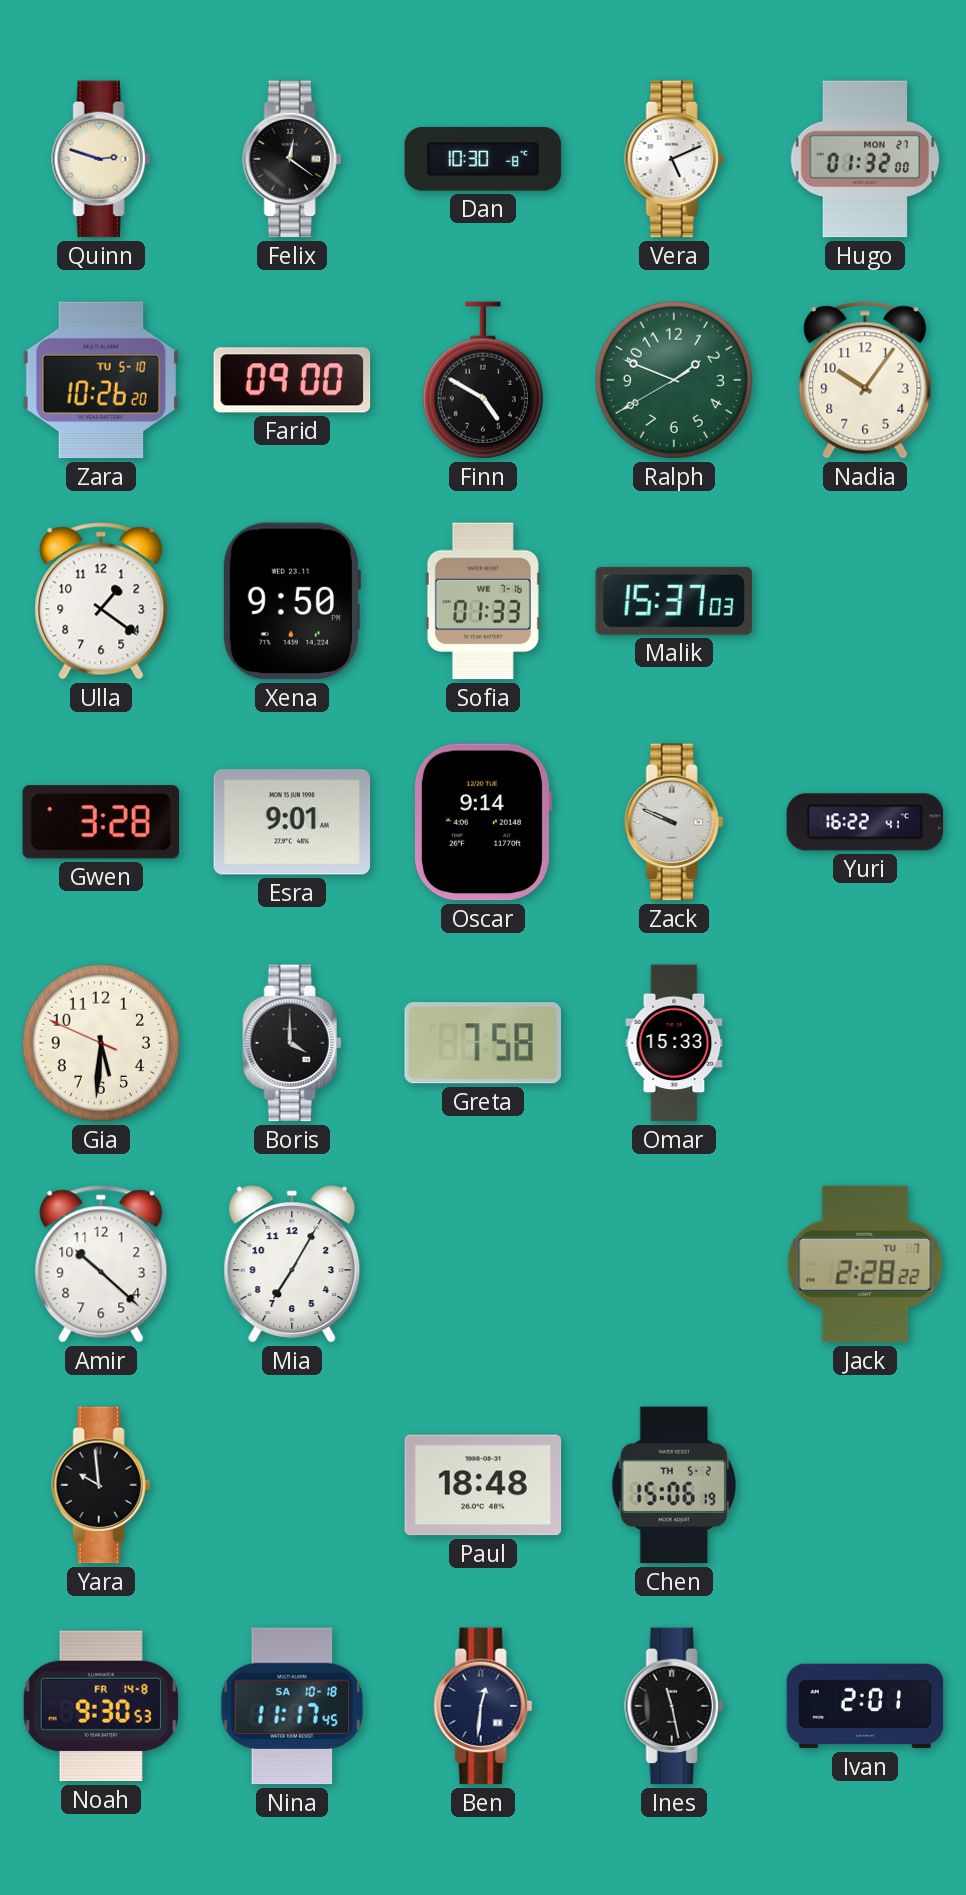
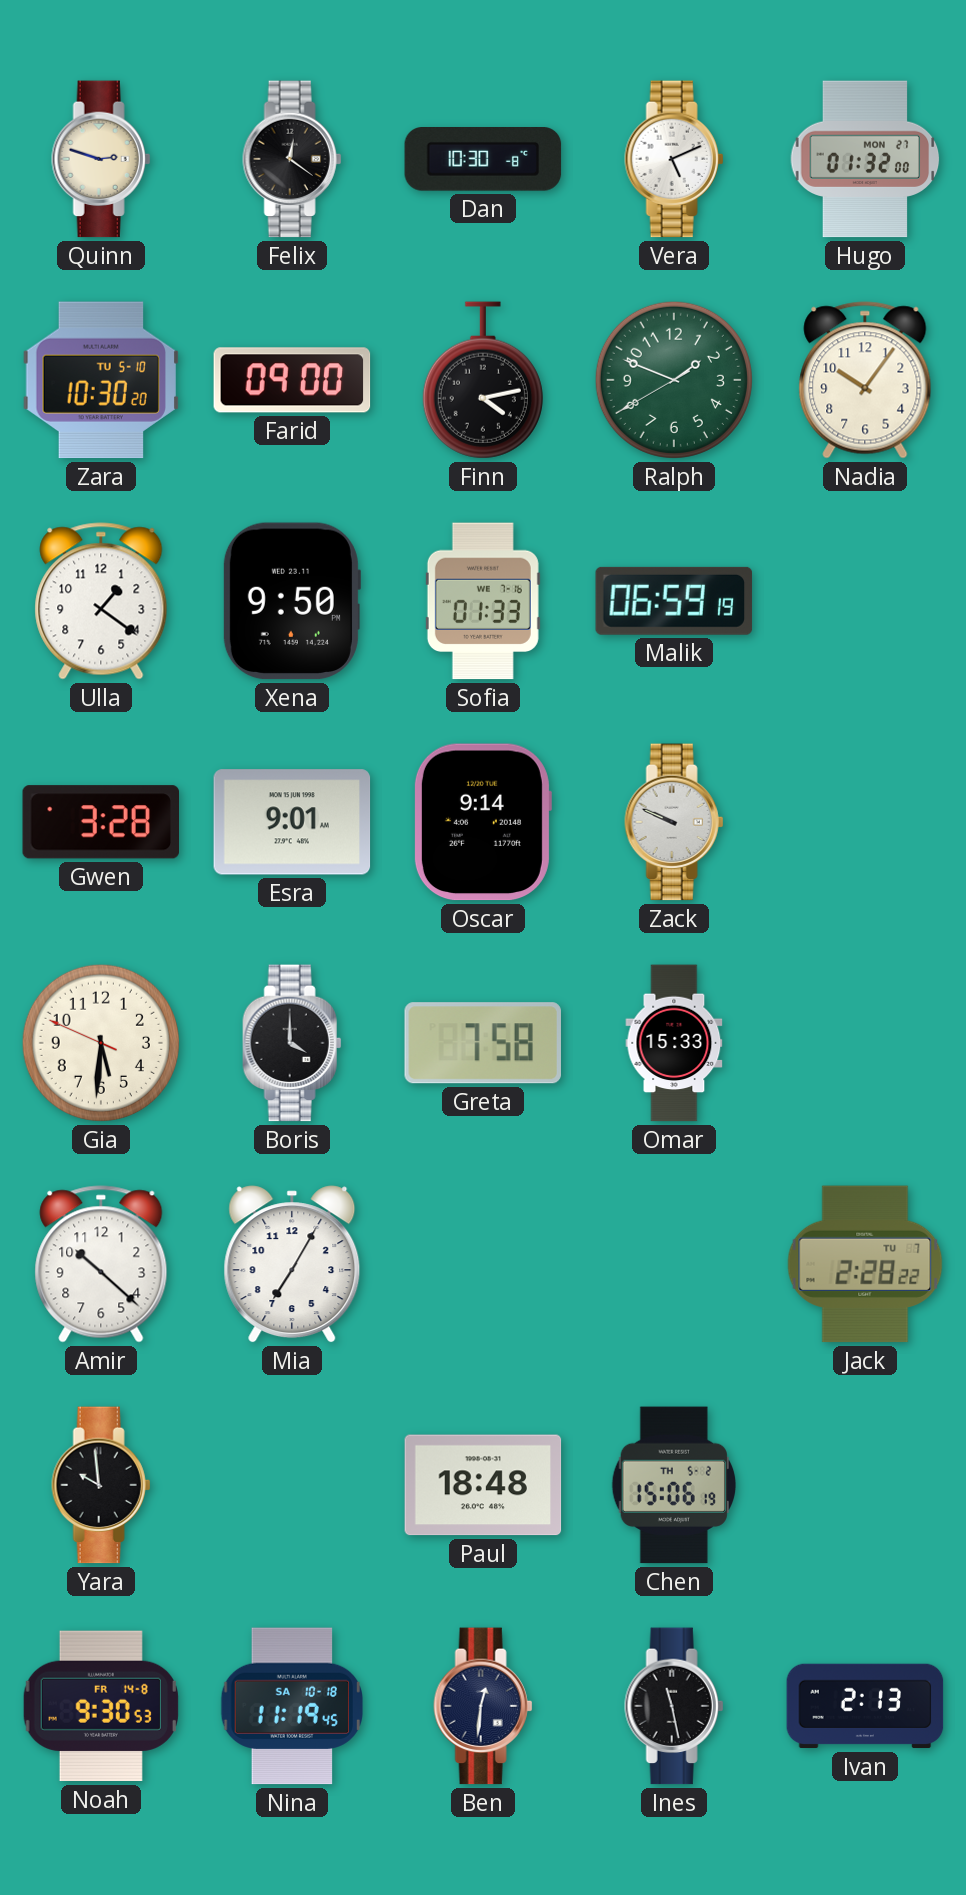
Zara: 10:26 -> 10:30
Finn: 4:50 -> 4:13
Malik: 15:37 -> 06:59
Yuri: 16:22 -> none
Nina: 11:17 -> 11:19
Ivan: 2:01 -> 2:13
